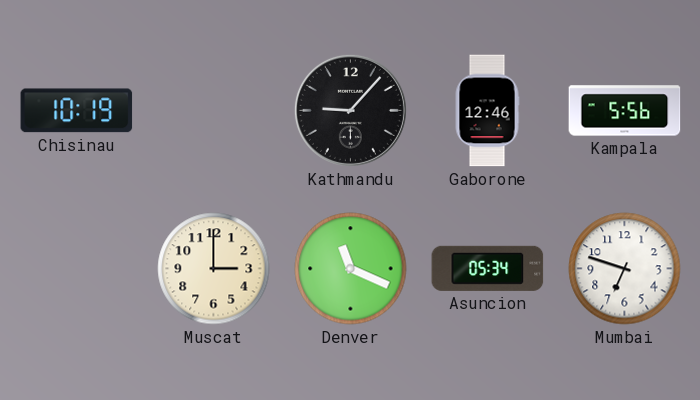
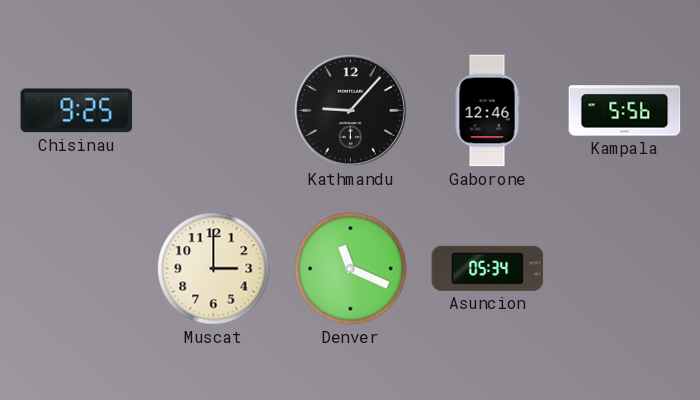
Chisinau: 10:19 -> 9:25
Mumbai: 6:48 -> none
